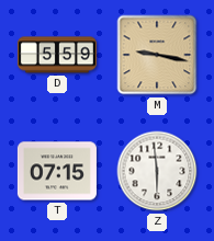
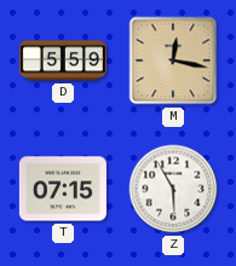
M: 9:17 -> 12:17
Z: 5:59 -> 5:55
